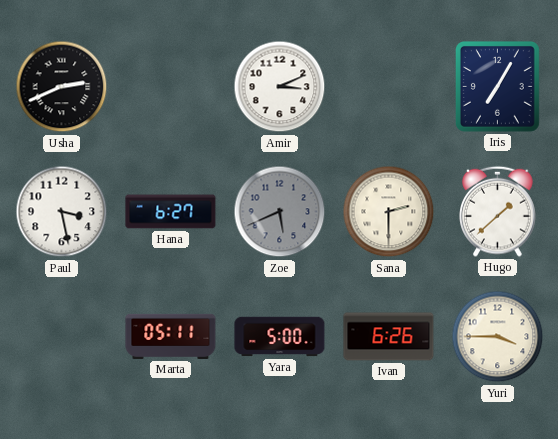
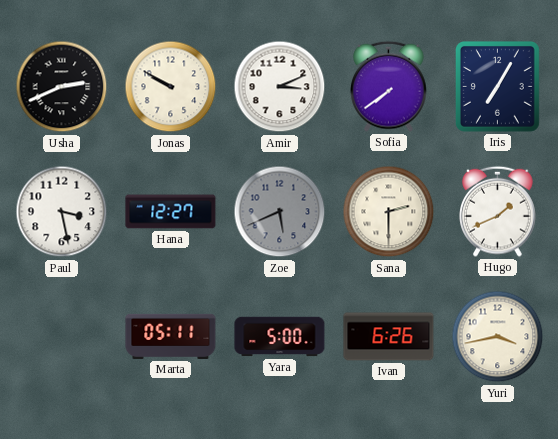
Jonas: none -> 9:50
Sofia: none -> 7:39
Hana: 6:27 -> 12:27
Hugo: 1:38 -> 1:41
Yuri: 3:45 -> 3:43
